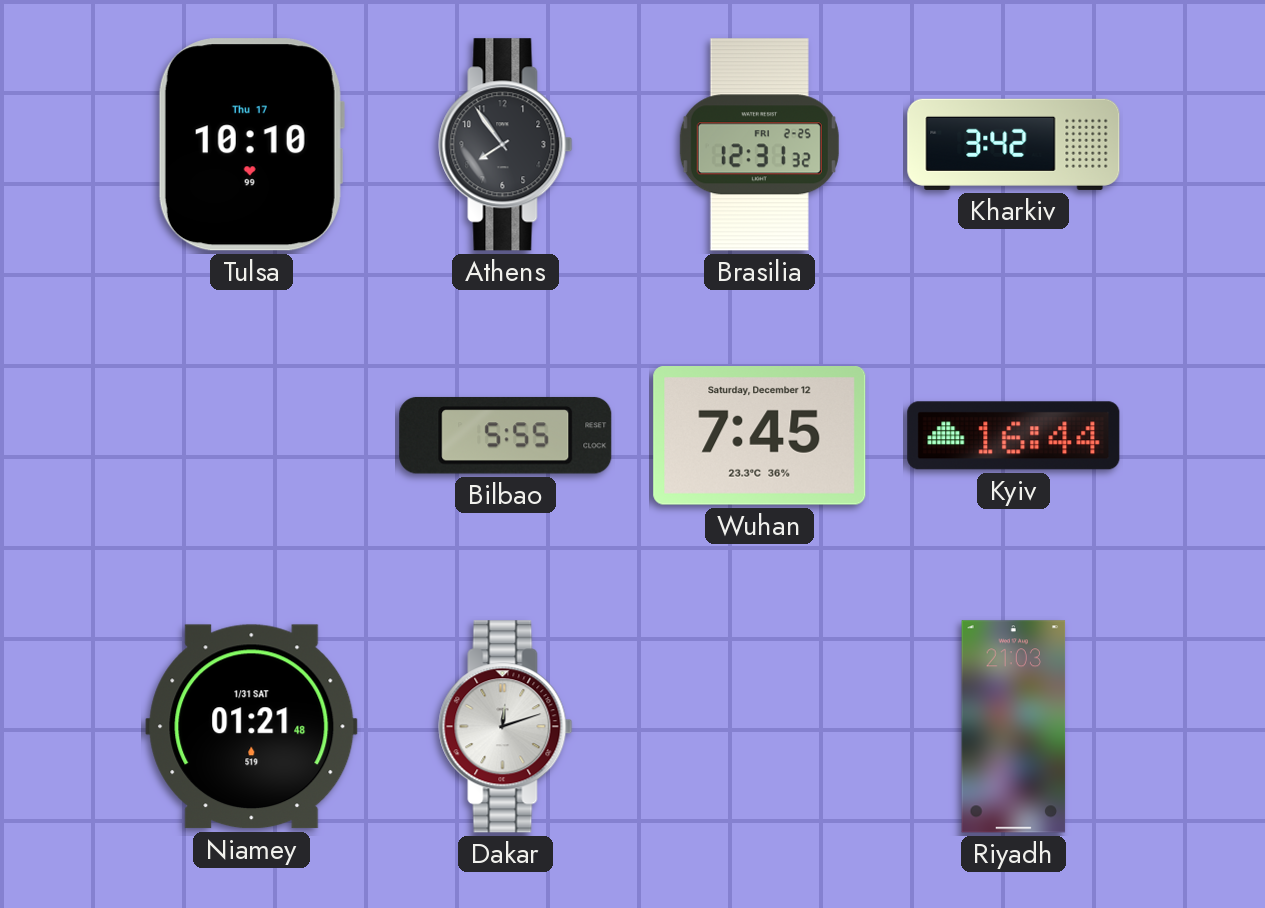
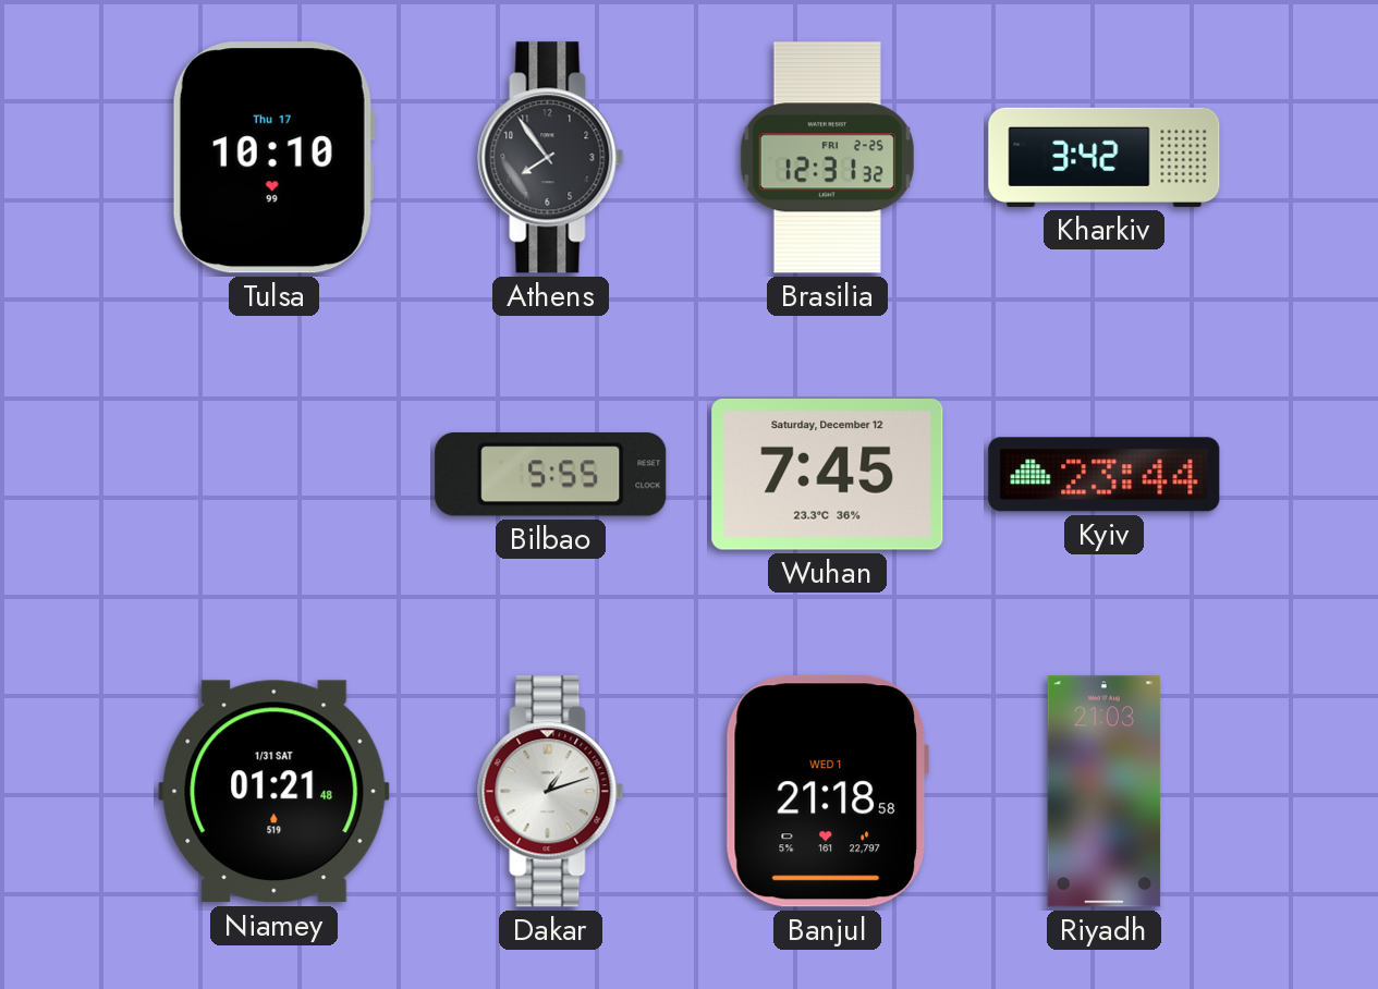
Kyiv: 16:44 -> 23:44
Dakar: 12:12 -> 1:12
Banjul: none -> 21:18
